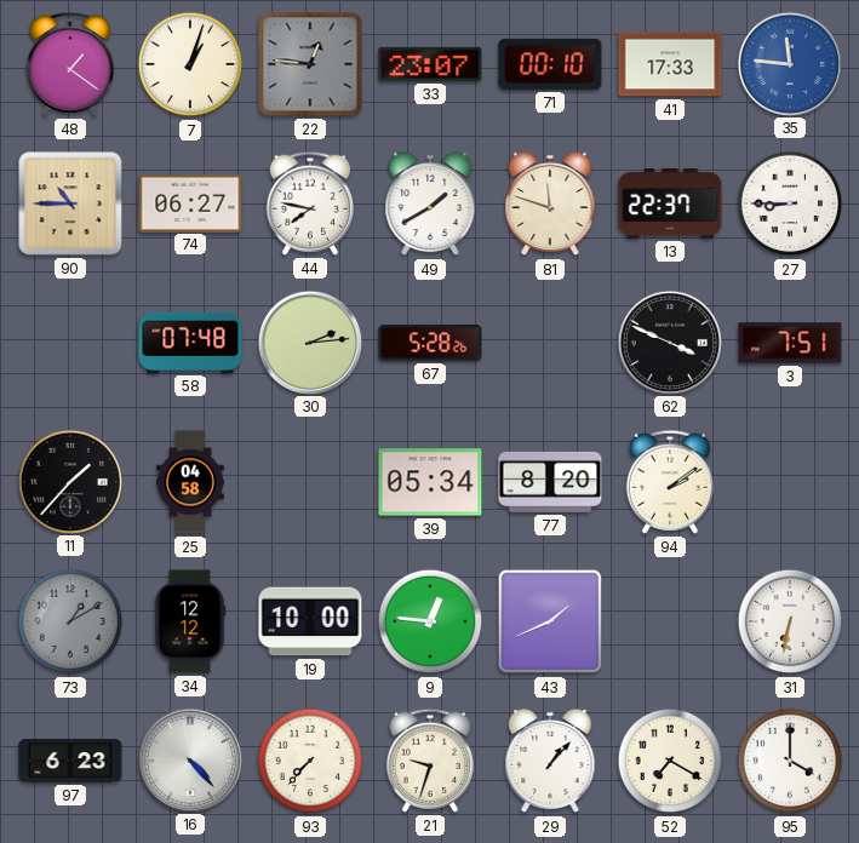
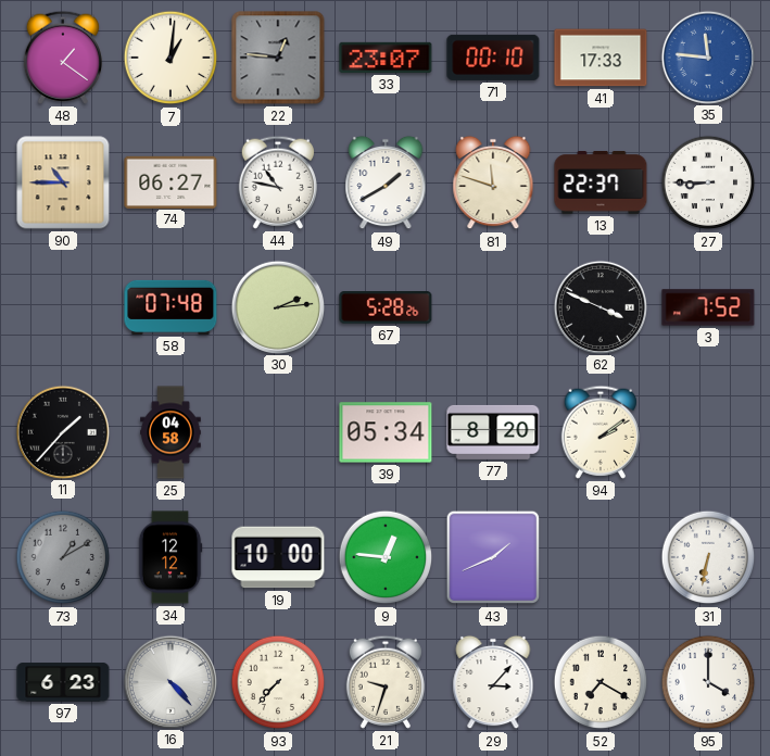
7: 1:03 -> 1:01
44: 7:47 -> 10:47
3: 7:51 -> 7:52
29: 1:07 -> 3:07
